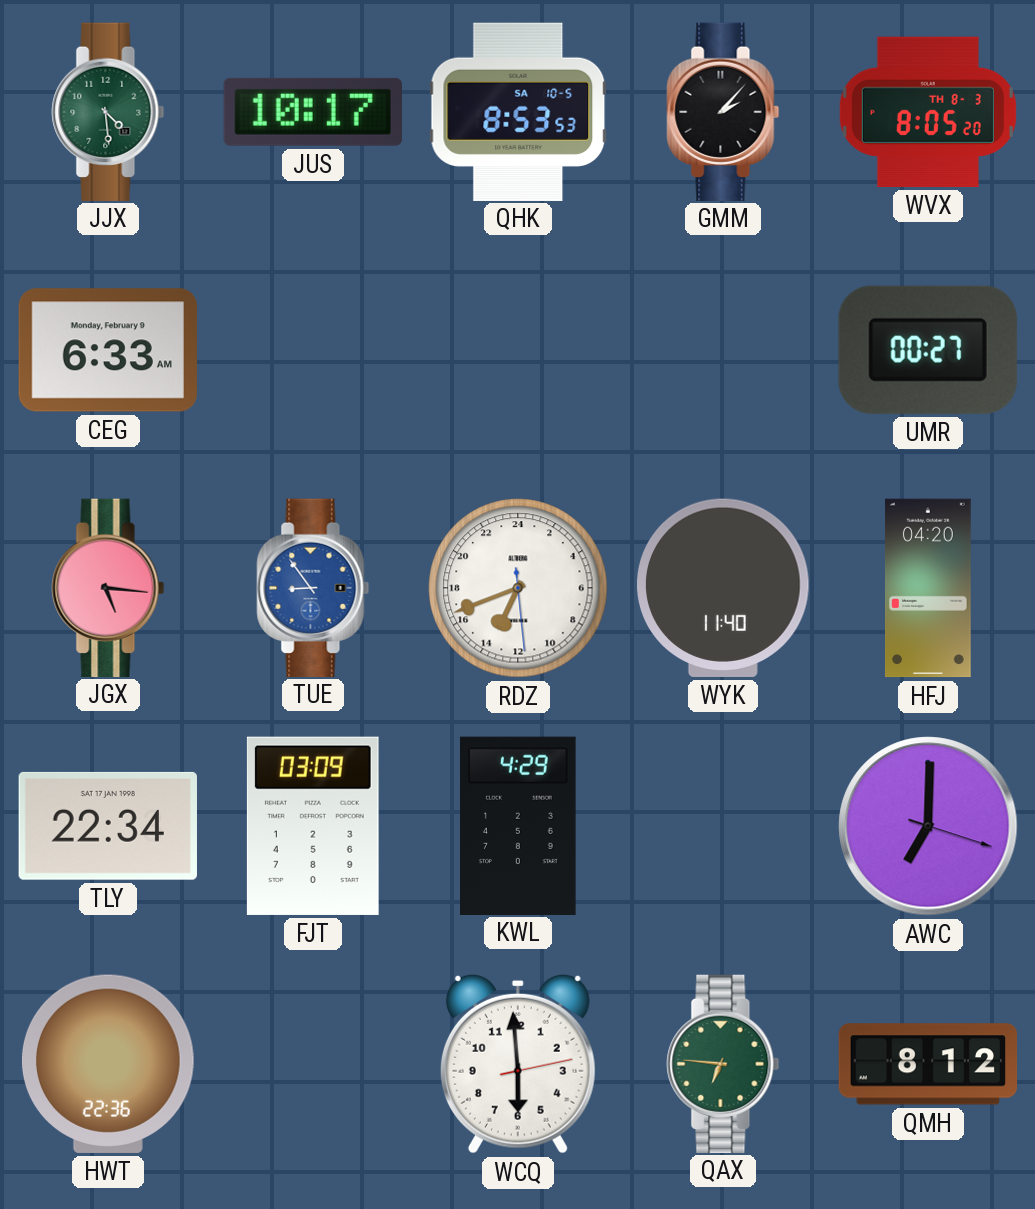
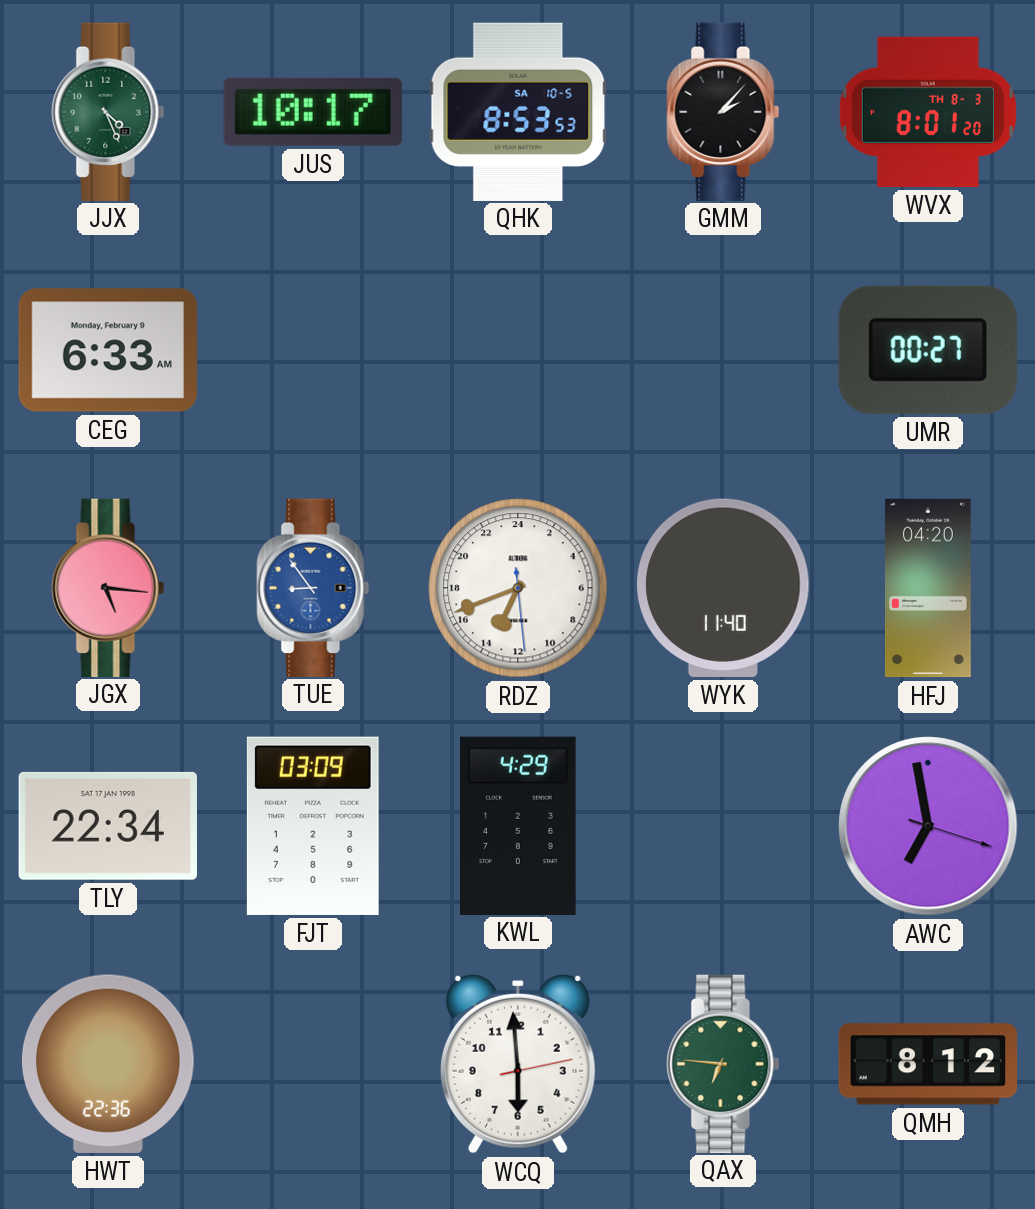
JJX: 4:29 -> 4:26
WVX: 8:05 -> 8:01
AWC: 7:00 -> 6:58
